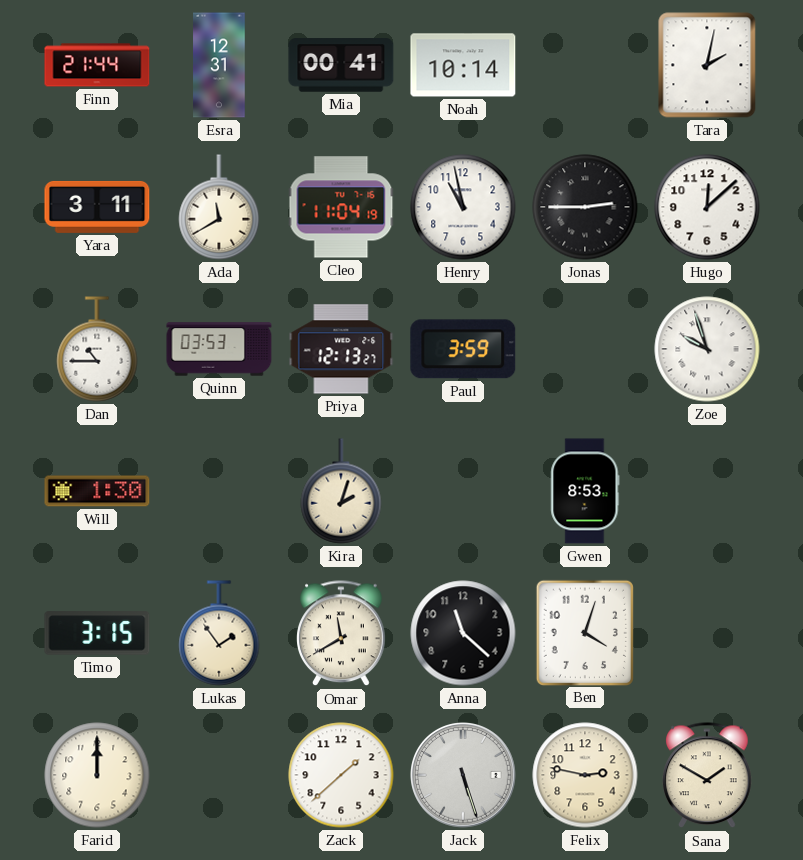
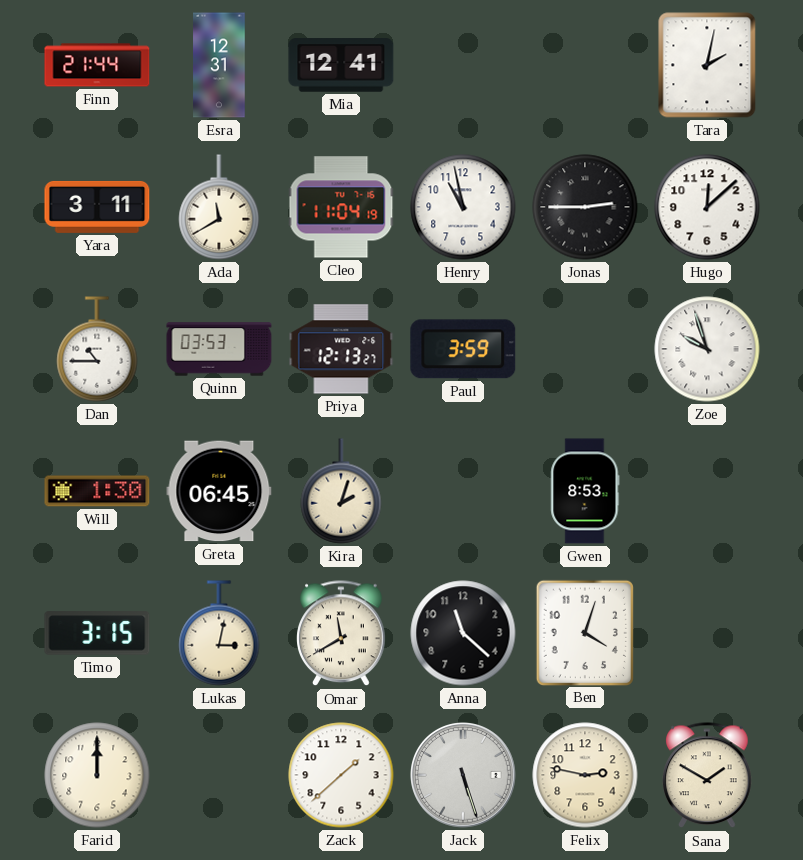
Mia: 00:41 -> 12:41
Noah: 10:14 -> none
Greta: none -> 06:45
Lukas: 1:54 -> 3:02
